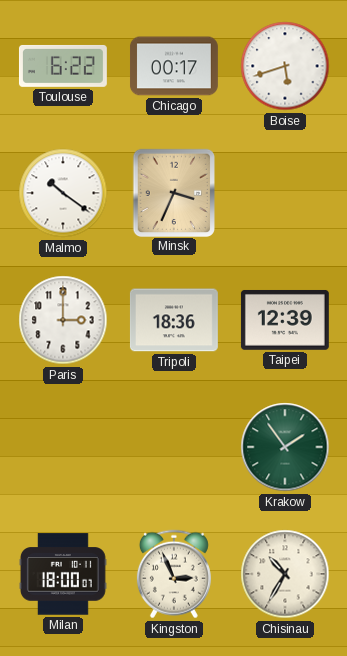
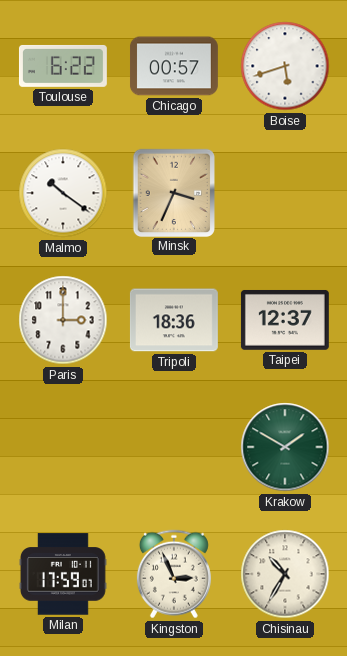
Chicago: 00:17 -> 00:57
Taipei: 12:39 -> 12:37
Krakow: 1:54 -> 1:50
Milan: 18:00 -> 17:59
